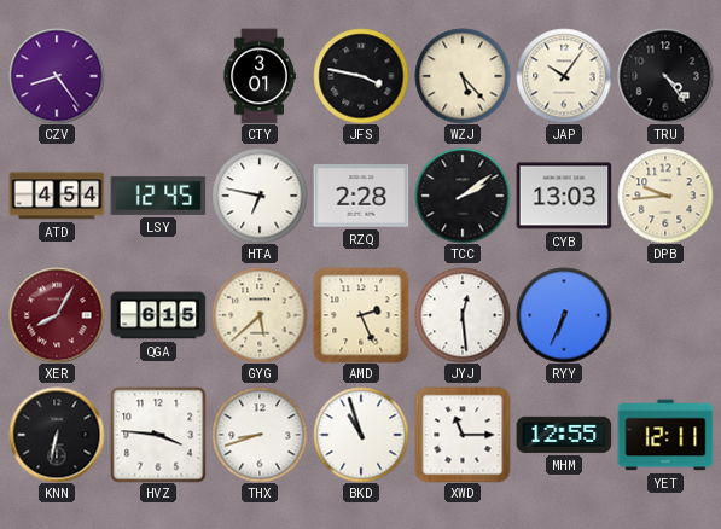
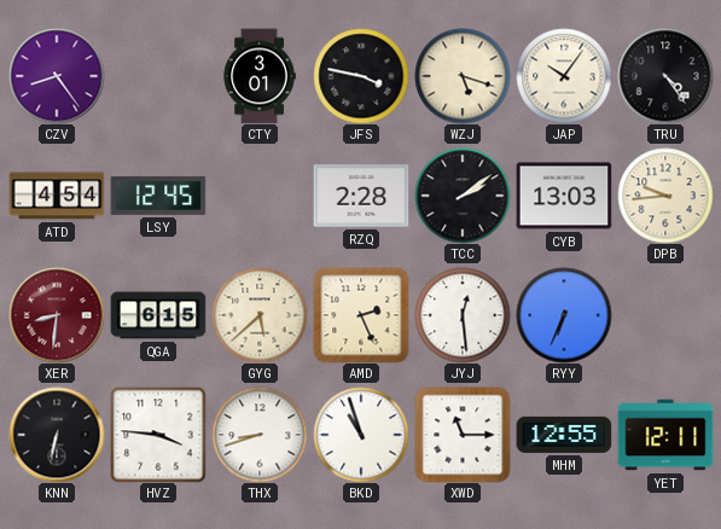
WZJ: 5:23 -> 5:18
HTA: 6:47 -> none
XER: 8:05 -> 8:31
